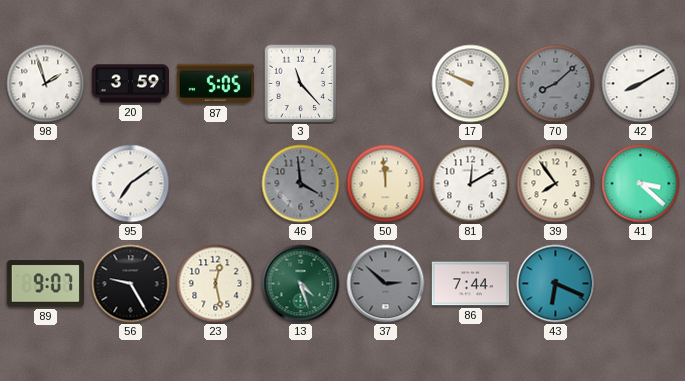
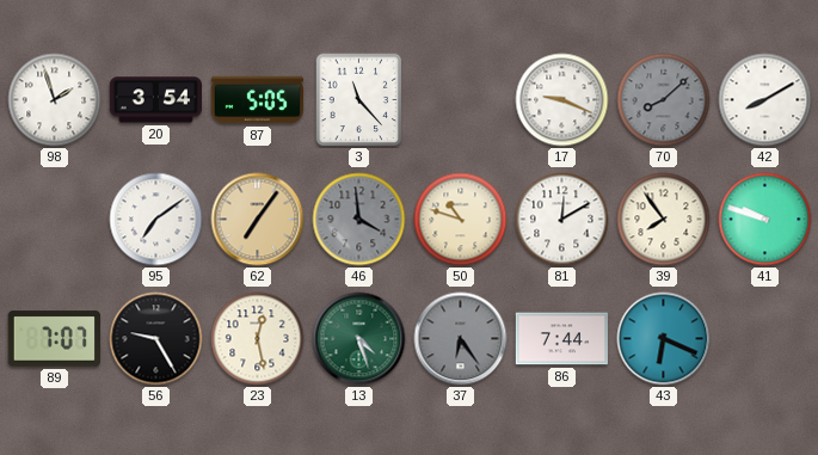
20: 3:59 -> 3:54
17: 9:49 -> 9:19
62: none -> 7:06
50: 11:59 -> 10:48
41: 3:22 -> 9:48
89: 9:07 -> 7:07
37: 2:52 -> 6:24
